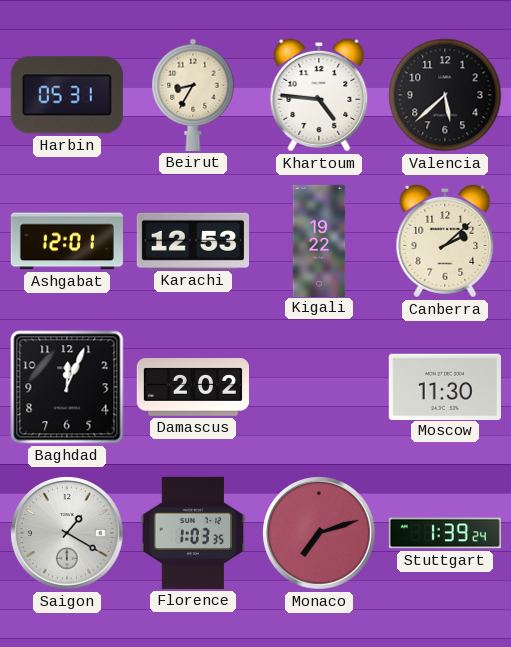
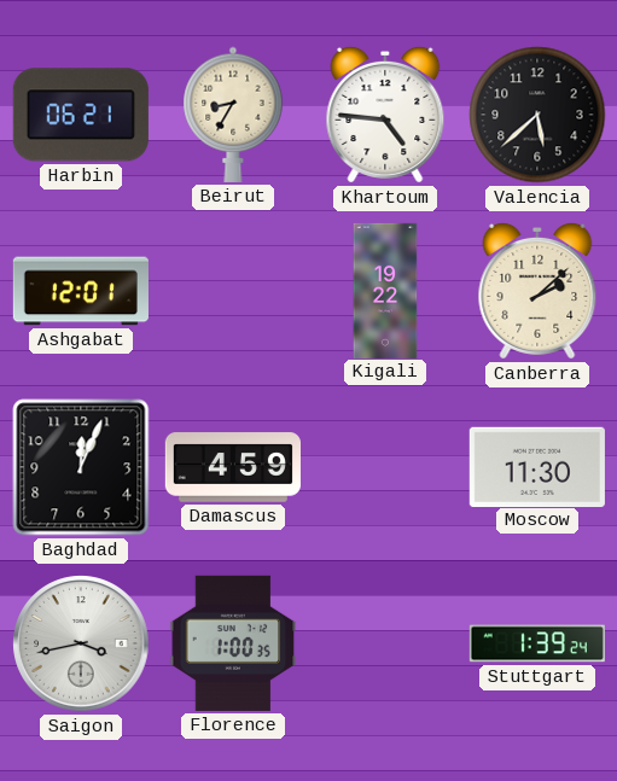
Harbin: 05:31 -> 06:21
Karachi: 12:53 -> none
Damascus: 2:02 -> 4:59
Saigon: 1:20 -> 3:43
Florence: 1:03 -> 1:00
Monaco: 7:12 -> none
